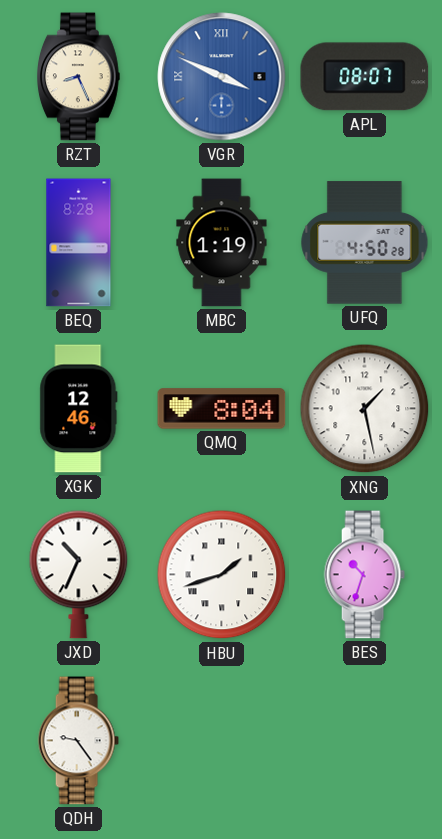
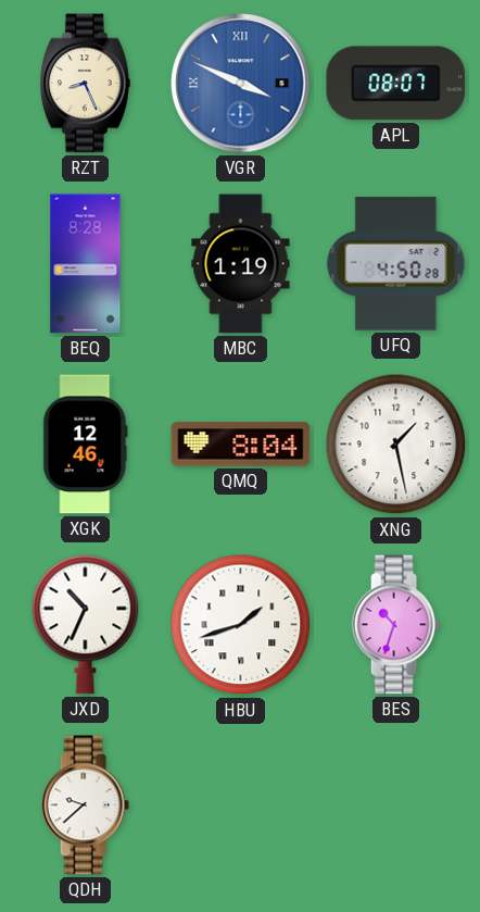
QDH: 9:24 -> 9:38
